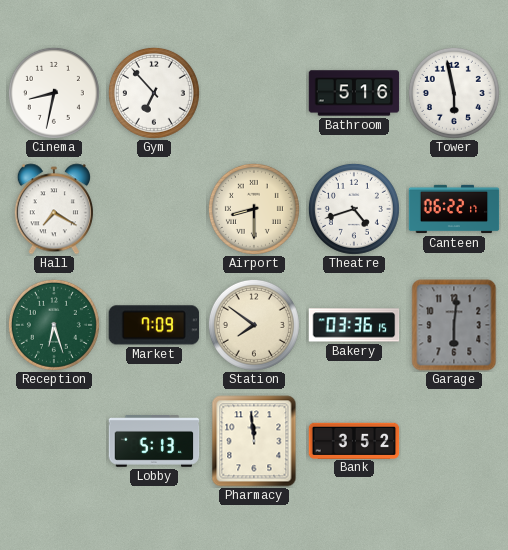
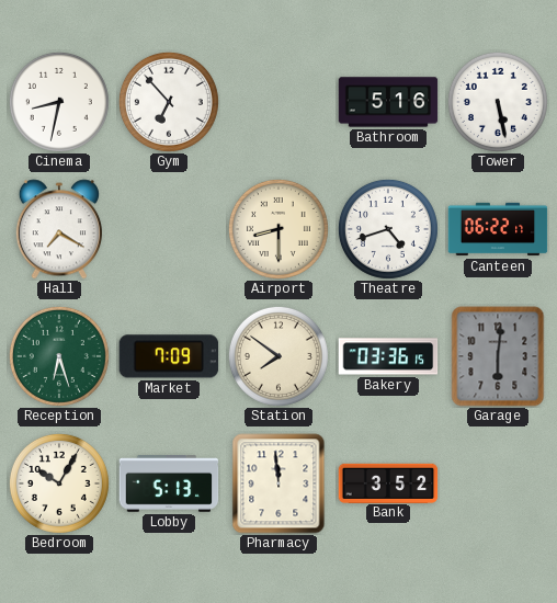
Tower: 5:58 -> 5:28
Bedroom: none -> 10:05
